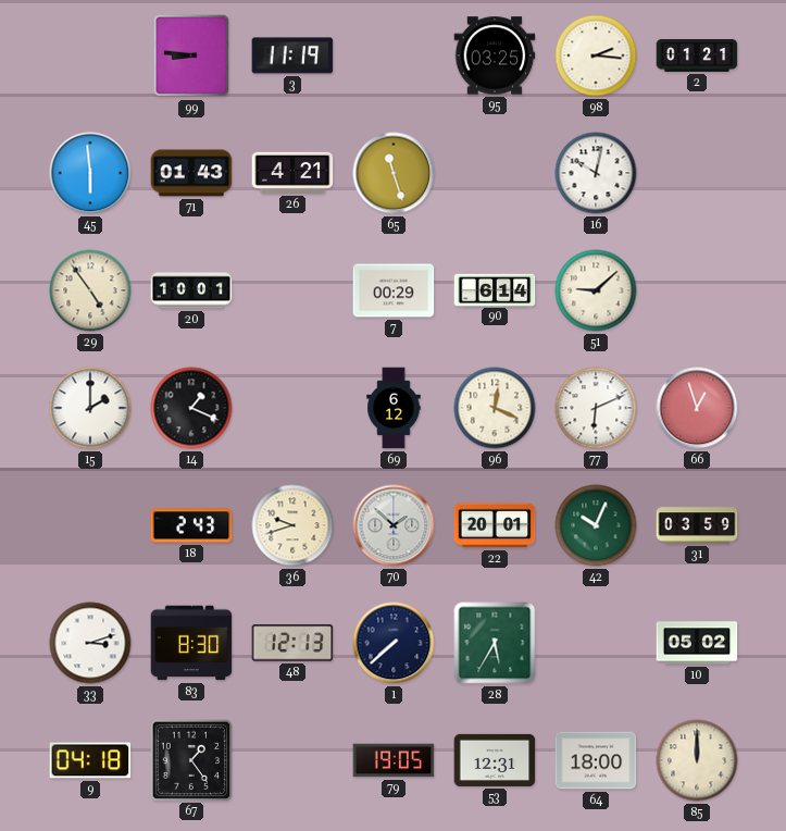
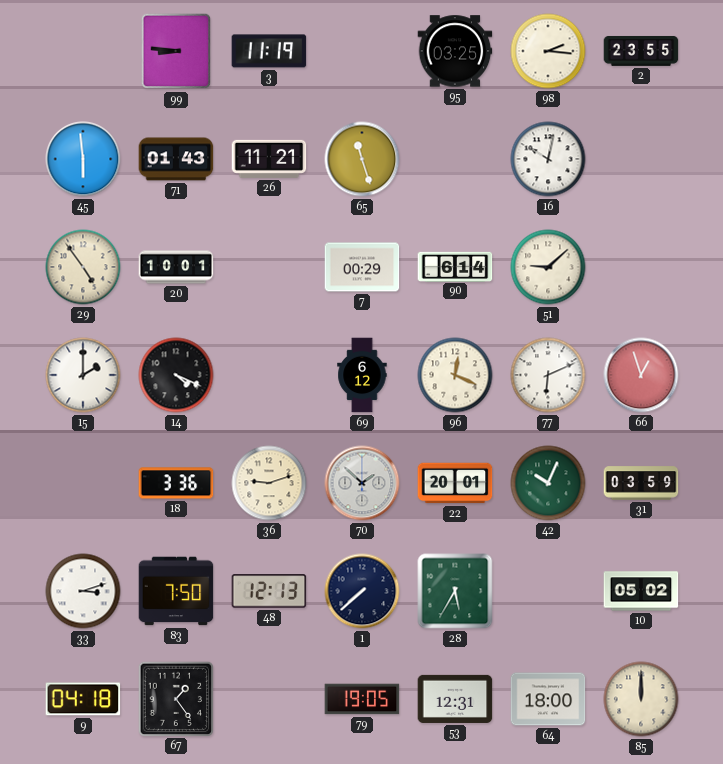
2: 01:21 -> 23:55
26: 4:21 -> 11:21
14: 1:19 -> 4:19
18: 2:43 -> 3:36
36: 9:42 -> 9:12
83: 8:30 -> 7:50
